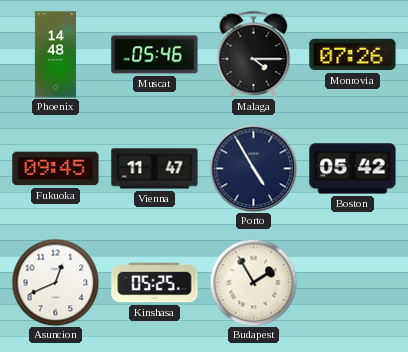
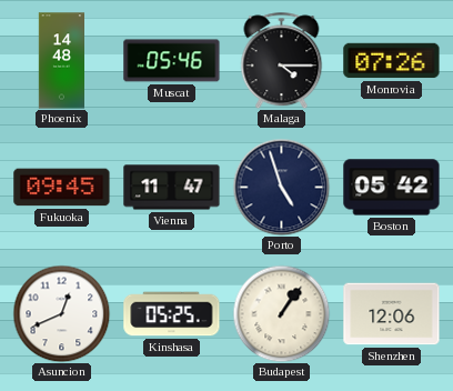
Porto: 4:55 -> 4:57
Budapest: 1:55 -> 1:06
Shenzhen: none -> 12:06
